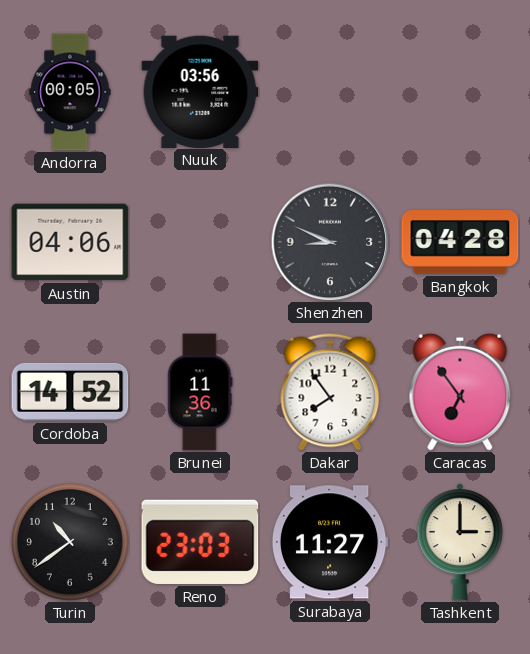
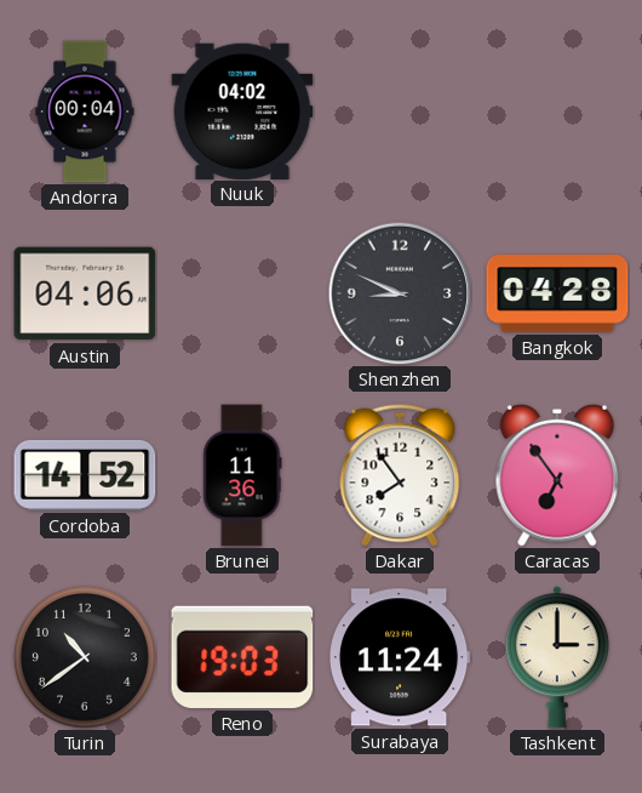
Andorra: 00:05 -> 00:04
Nuuk: 03:56 -> 04:02
Reno: 23:03 -> 19:03
Surabaya: 11:27 -> 11:24
